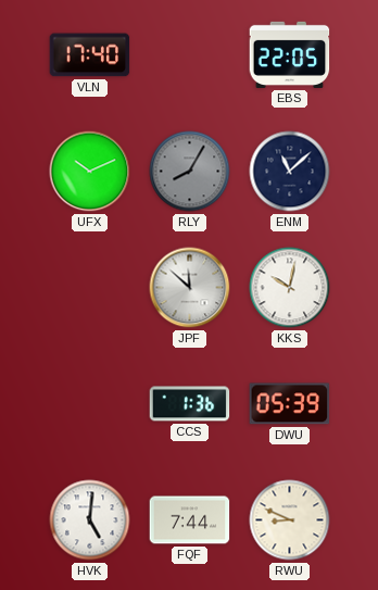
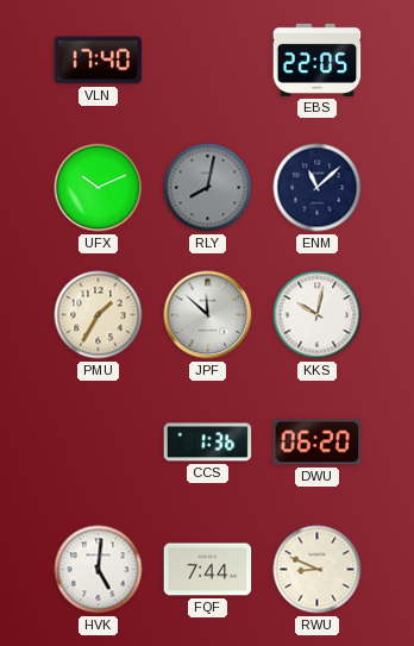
RLY: 8:05 -> 8:02
PMU: none -> 1:35
DWU: 05:39 -> 06:20
